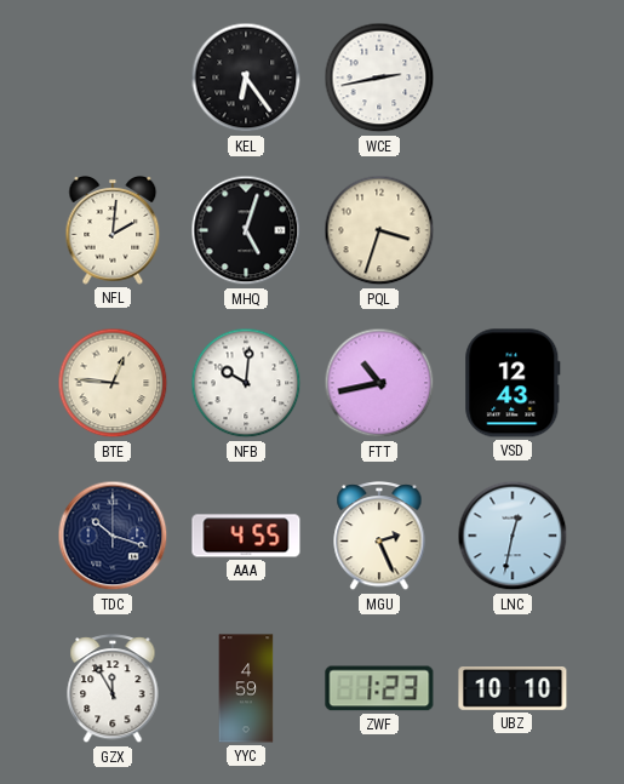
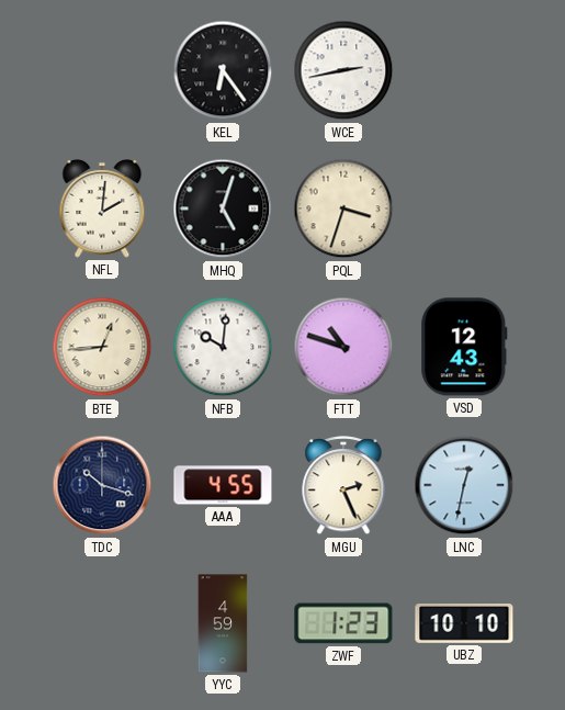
BTE: 12:46 -> 12:44
FTT: 10:43 -> 10:48
GZX: 11:55 -> none
